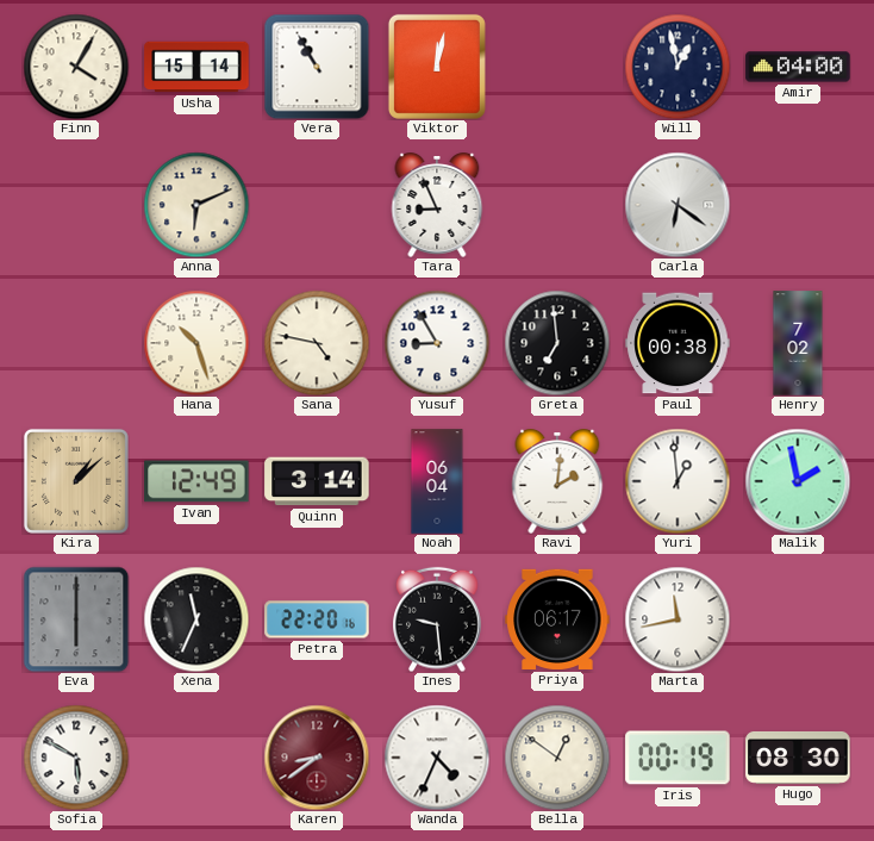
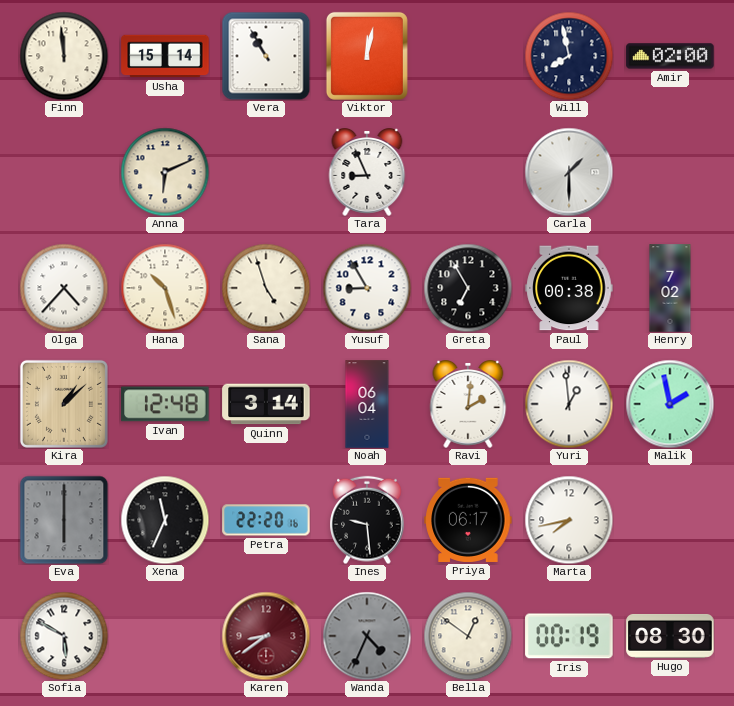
Finn: 4:05 -> 11:59
Will: 12:58 -> 7:58
Amir: 04:00 -> 02:00
Carla: 6:21 -> 1:30
Olga: none -> 4:37
Sana: 4:47 -> 4:57
Greta: 6:59 -> 6:55
Ivan: 12:49 -> 12:48
Marta: 11:43 -> 7:43
Wanda dial: white -> grey
